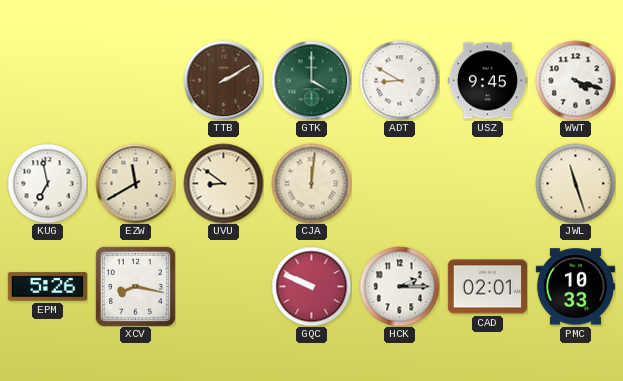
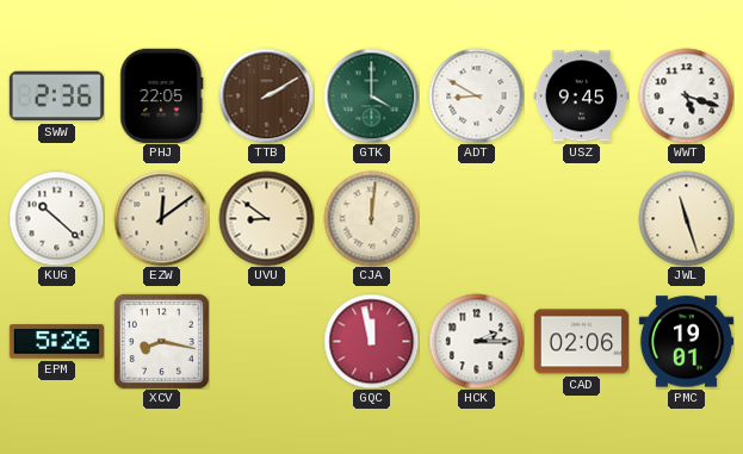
SWW: none -> 2:36
PHJ: none -> 22:05
WWT: 4:18 -> 5:18
KUG: 6:58 -> 10:22
EZW: 11:40 -> 12:09
GQC: 9:49 -> 11:58
CAD: 02:01 -> 02:06
PMC: 10:33 -> 19:01
